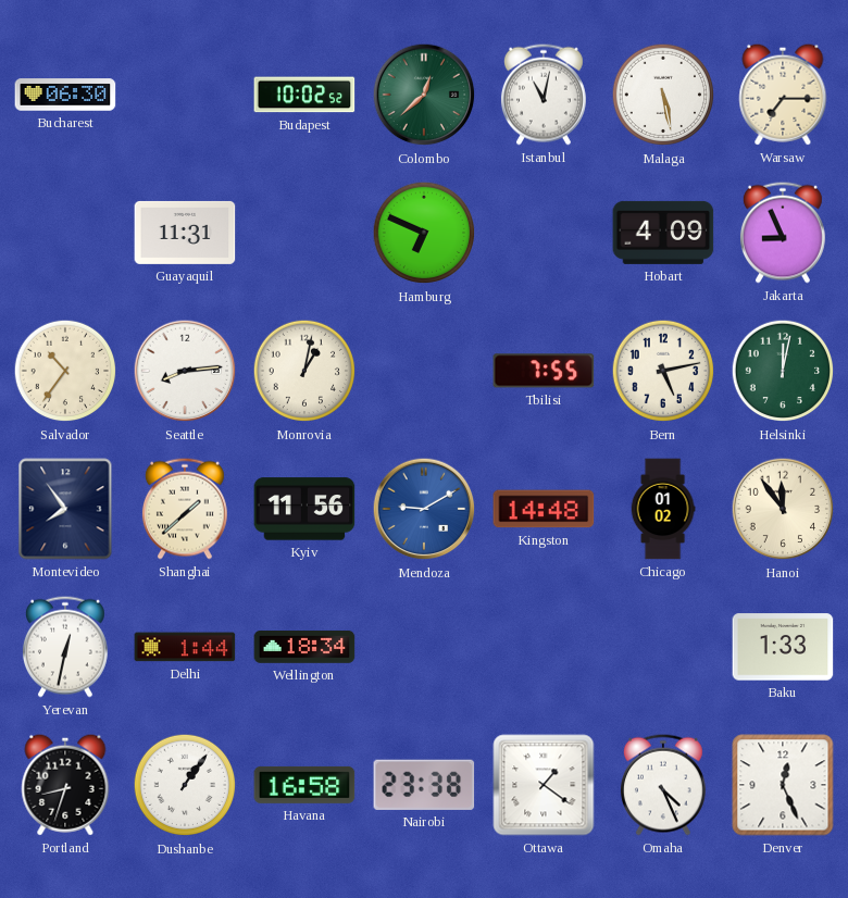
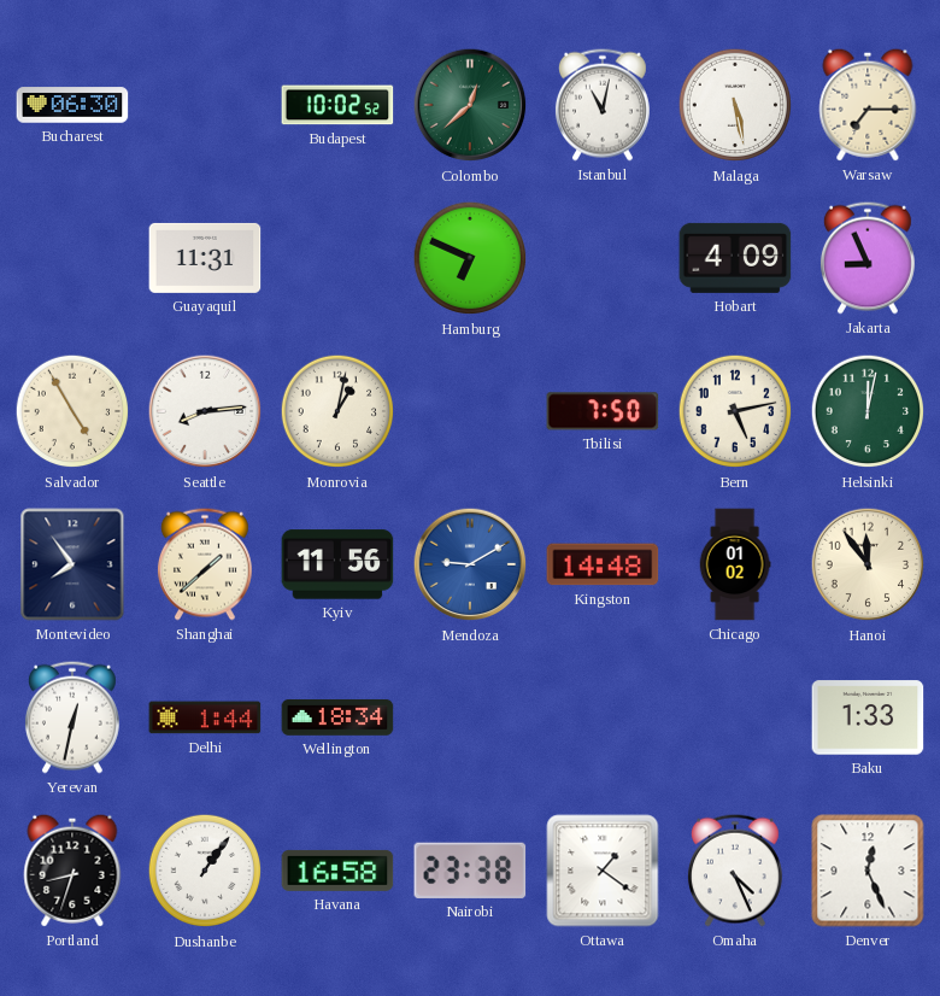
Salvador: 10:36 -> 4:55
Tbilisi: 7:55 -> 7:50
